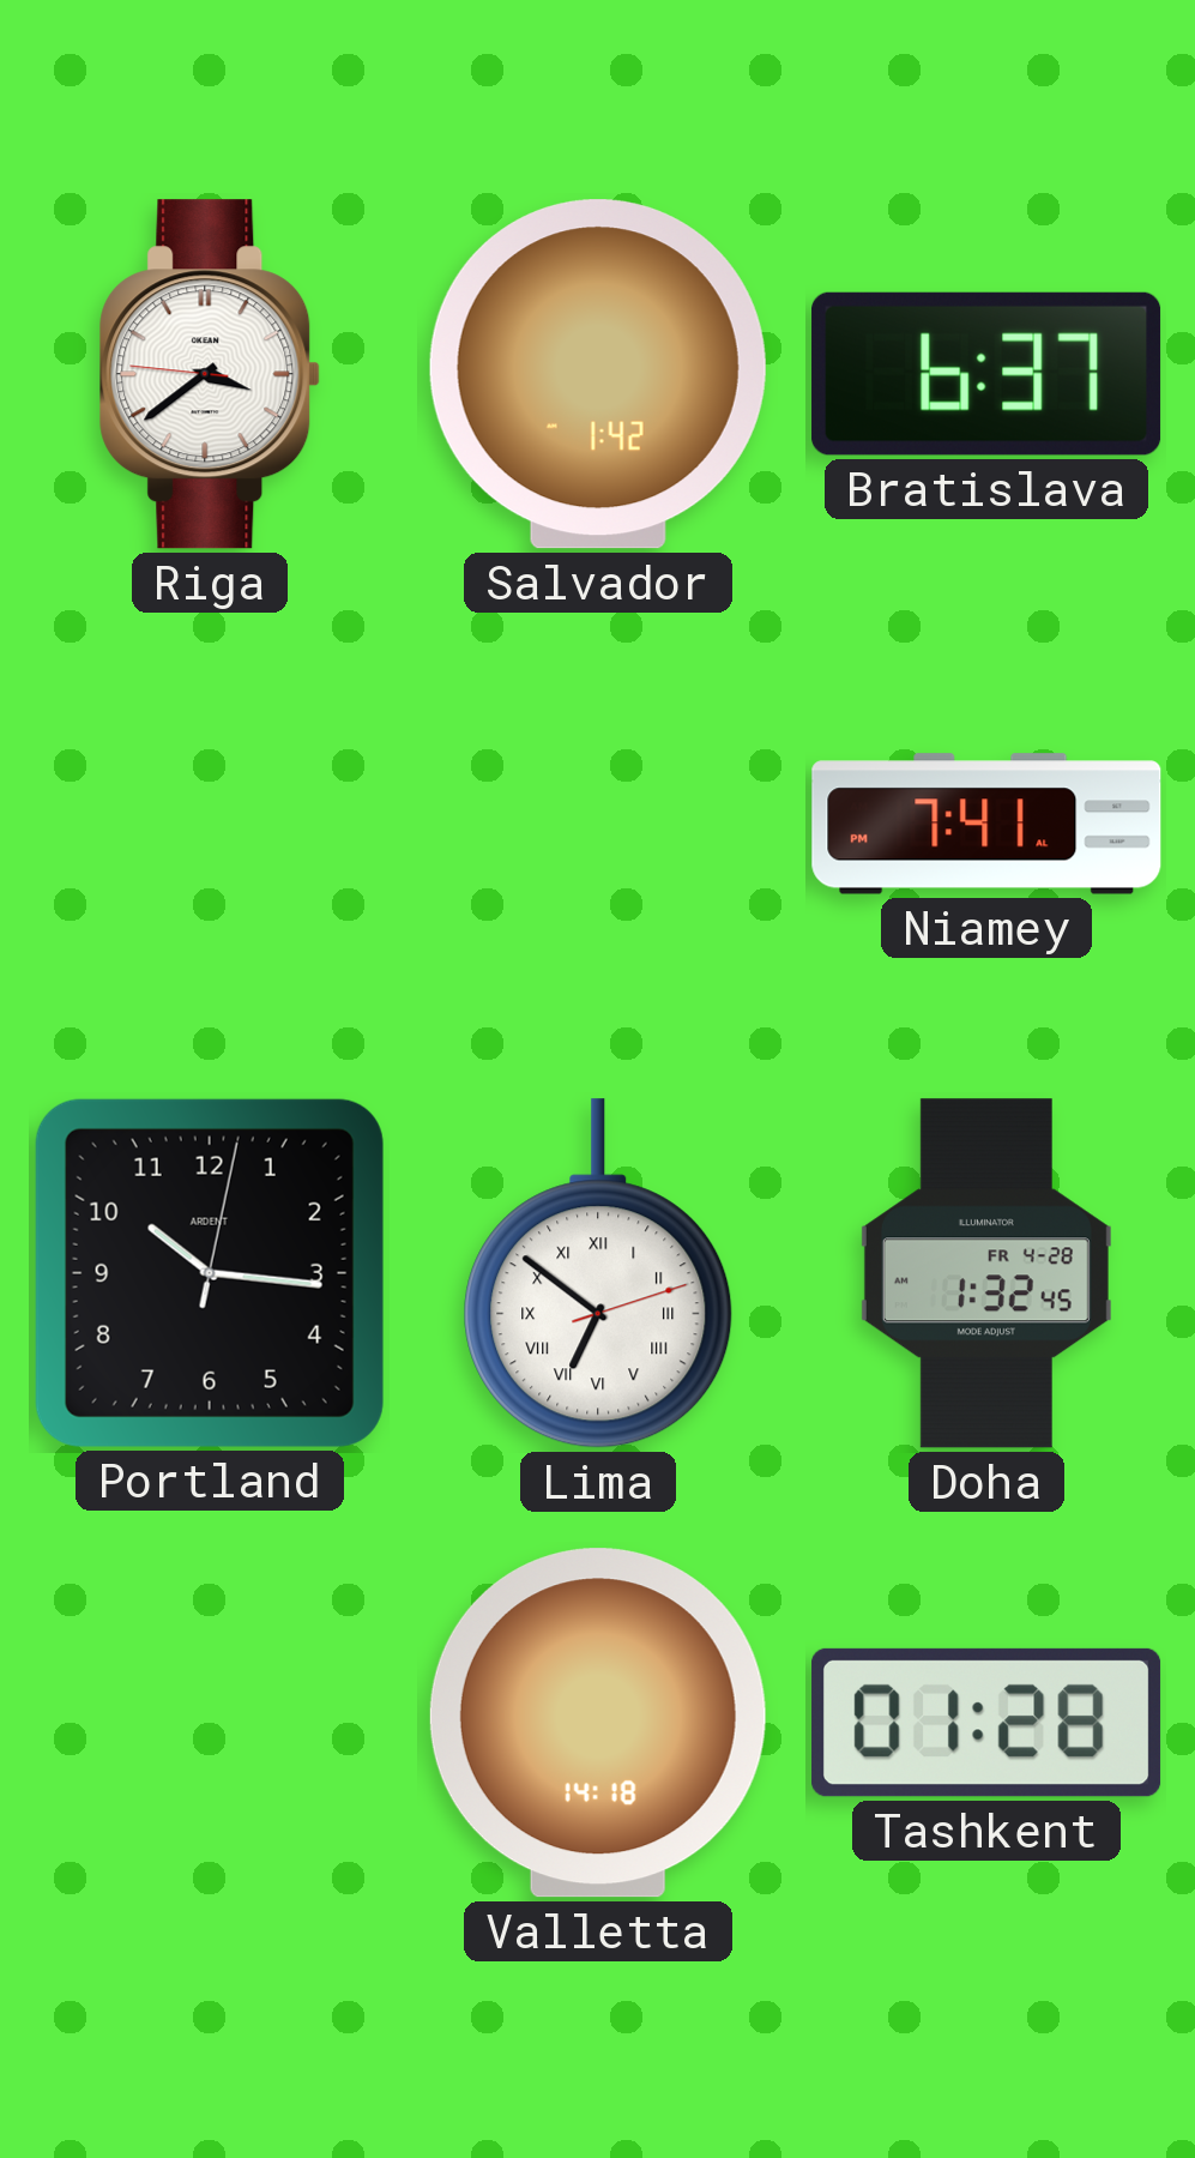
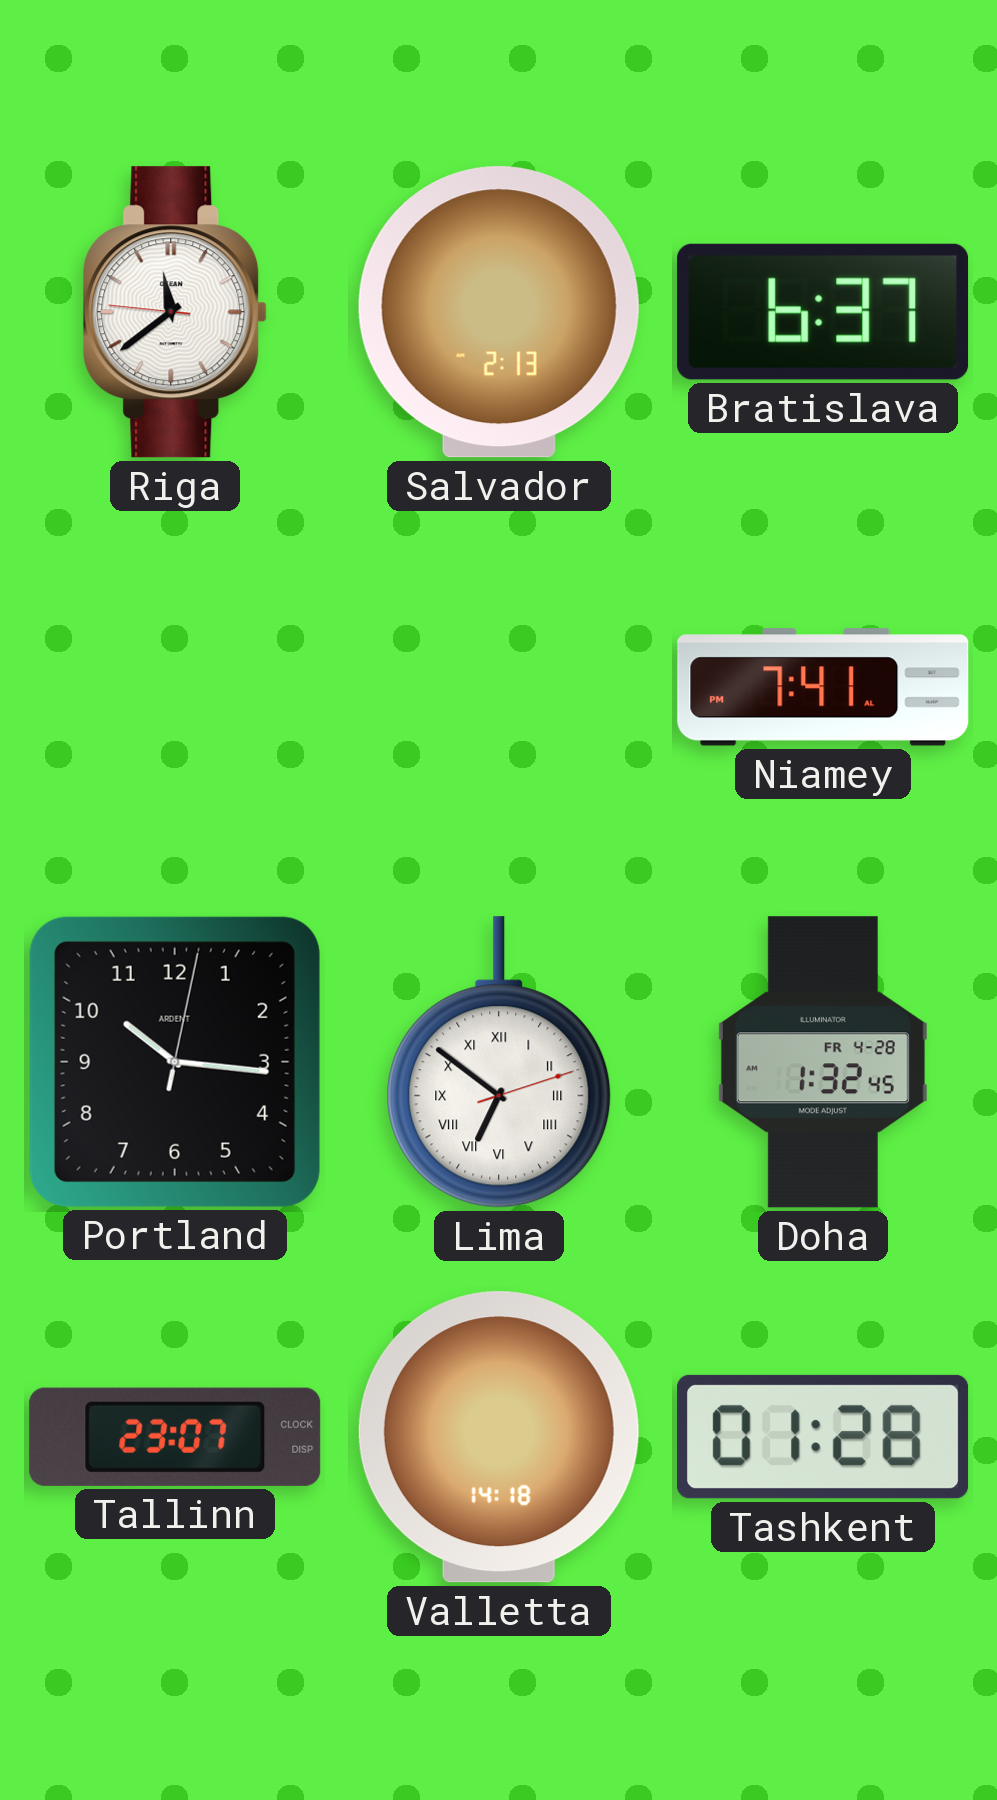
Riga: 3:38 -> 11:38
Salvador: 1:42 -> 2:13
Tallinn: none -> 23:07
